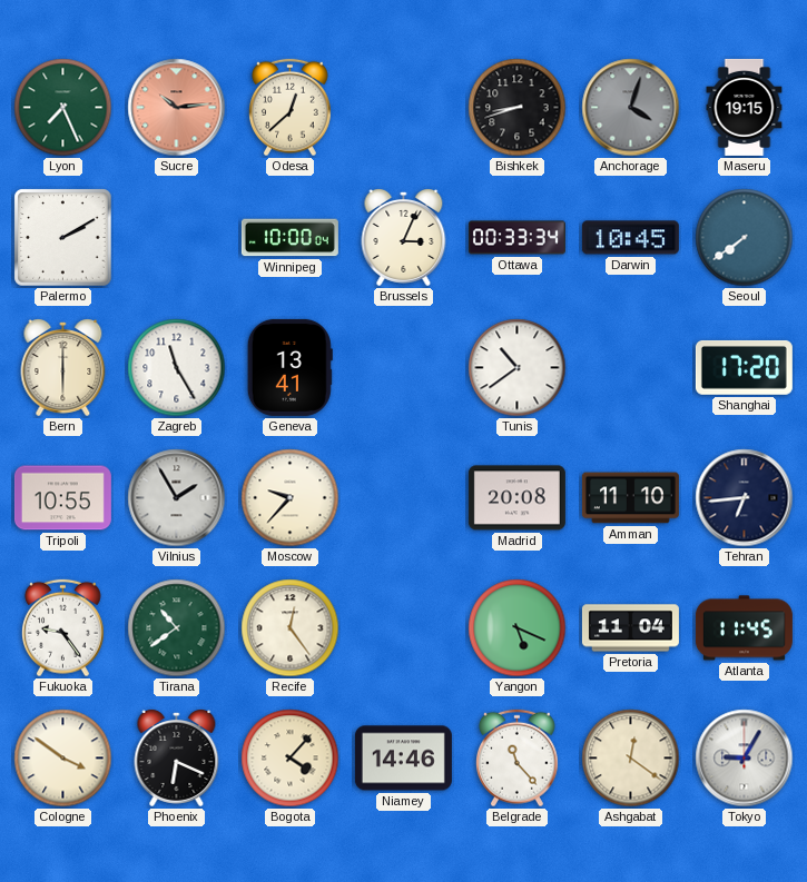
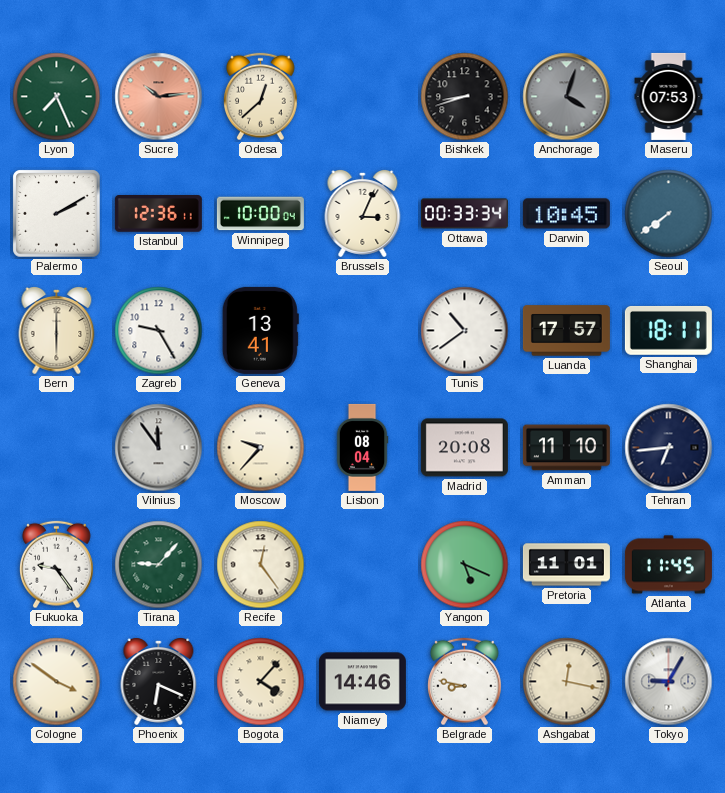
Maseru: 19:15 -> 07:53
Istanbul: none -> 12:36
Zagreb: 11:25 -> 9:25
Luanda: none -> 17:57
Shanghai: 17:20 -> 18:11
Tripoli: 10:55 -> none
Vilnius: 1:55 -> 11:54
Lisbon: none -> 08:04
Tirana: 10:39 -> 9:07
Pretoria: 11:04 -> 11:01
Belgrade: 11:23 -> 8:47
Ashgabat: 12:21 -> 12:17
